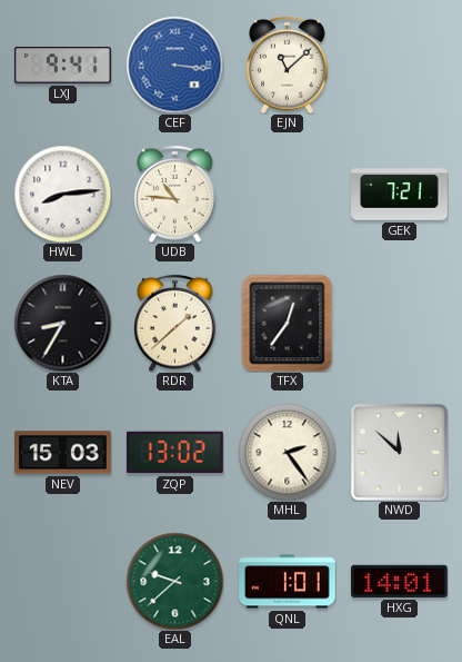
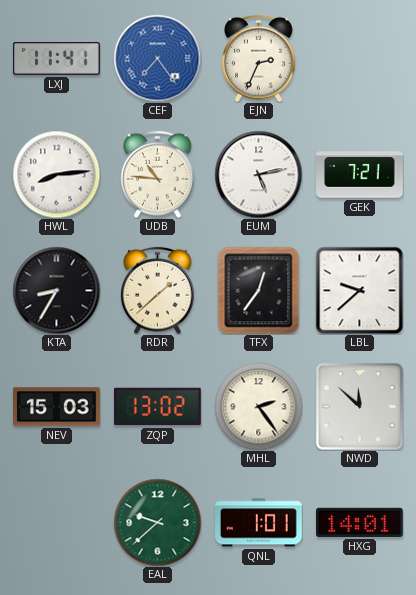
LXJ: 9:41 -> 11:41
CEF: 3:16 -> 7:24
EJN: 11:08 -> 2:34
EUM: none -> 5:13
LBL: none -> 9:38
